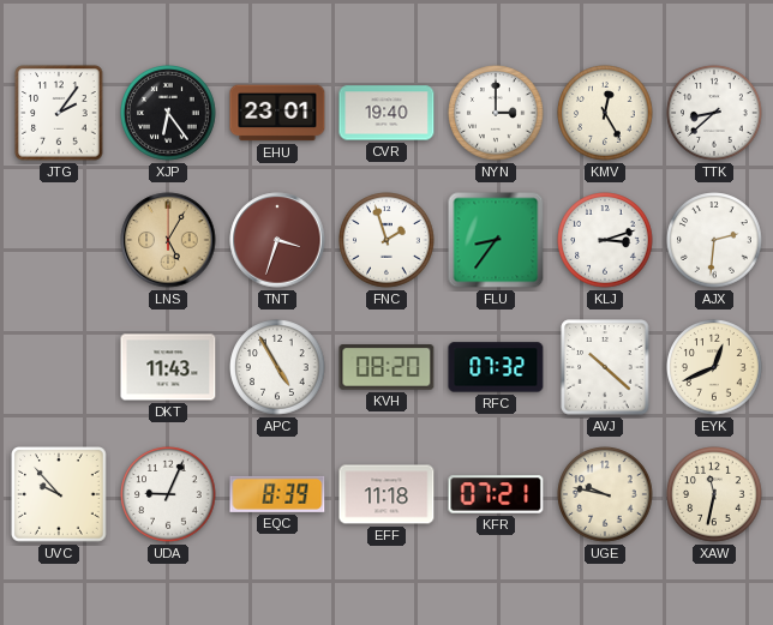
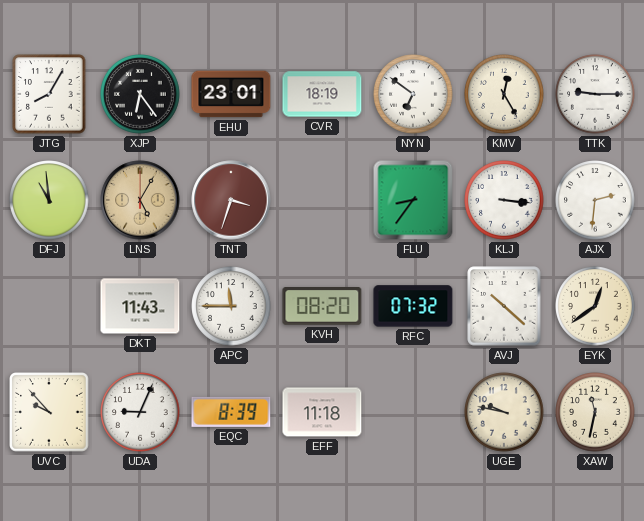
JTG: 2:06 -> 8:05
CVR: 19:40 -> 18:19
NYN: 3:00 -> 6:51
TTK: 8:38 -> 9:15
DFJ: none -> 10:59
FNC: 1:57 -> none
KLJ: 3:12 -> 3:16
APC: 4:55 -> 11:45
EYK: 12:41 -> 12:39
KFR: 07:21 -> none
